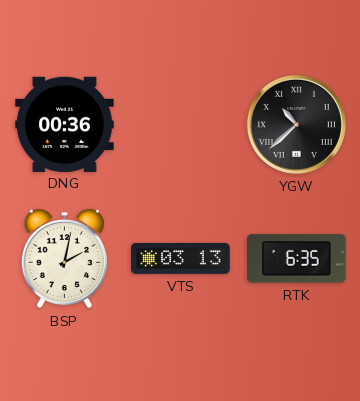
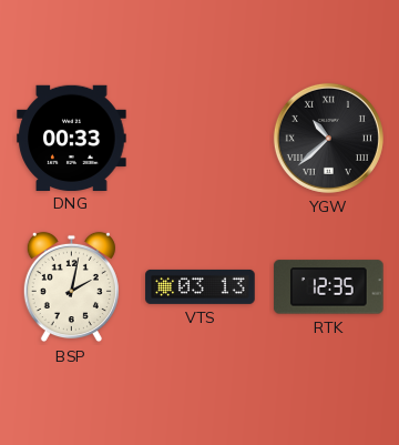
DNG: 00:36 -> 00:33
RTK: 6:35 -> 12:35
